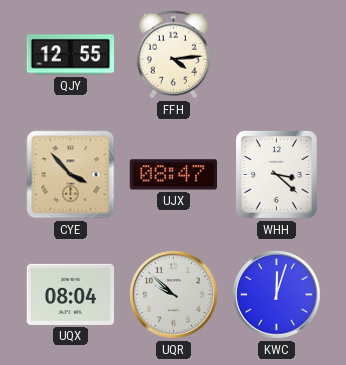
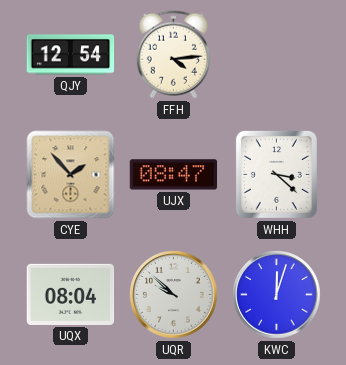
QJY: 12:55 -> 12:54
CYE: 3:53 -> 1:53
